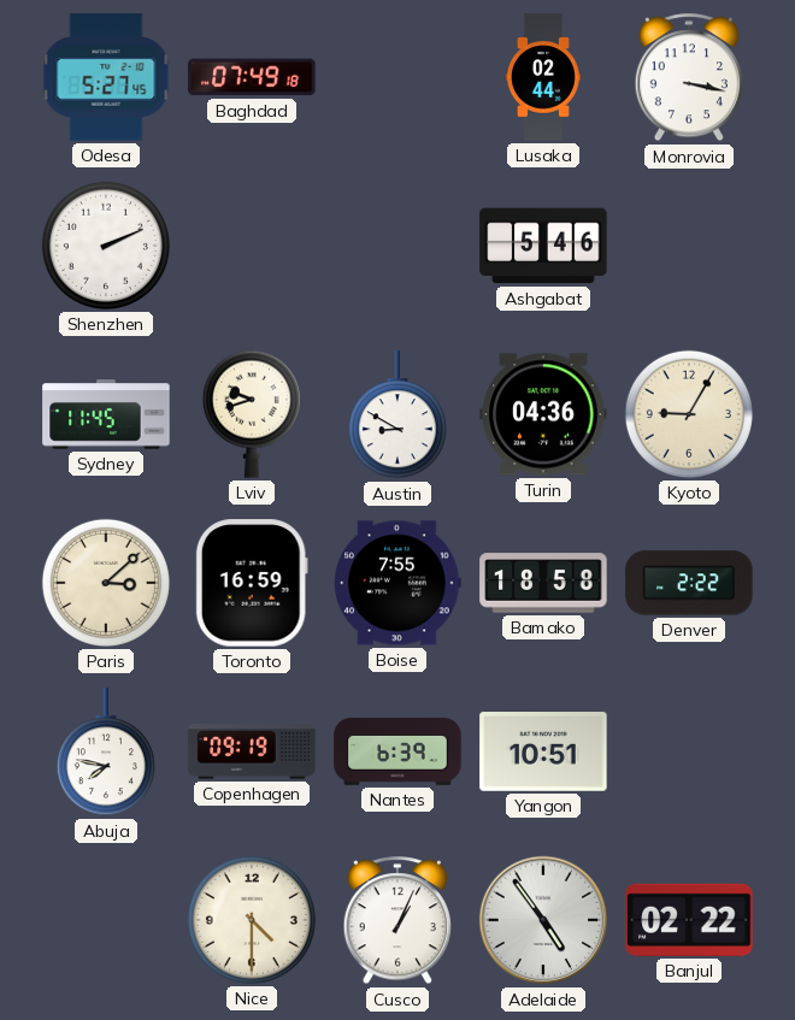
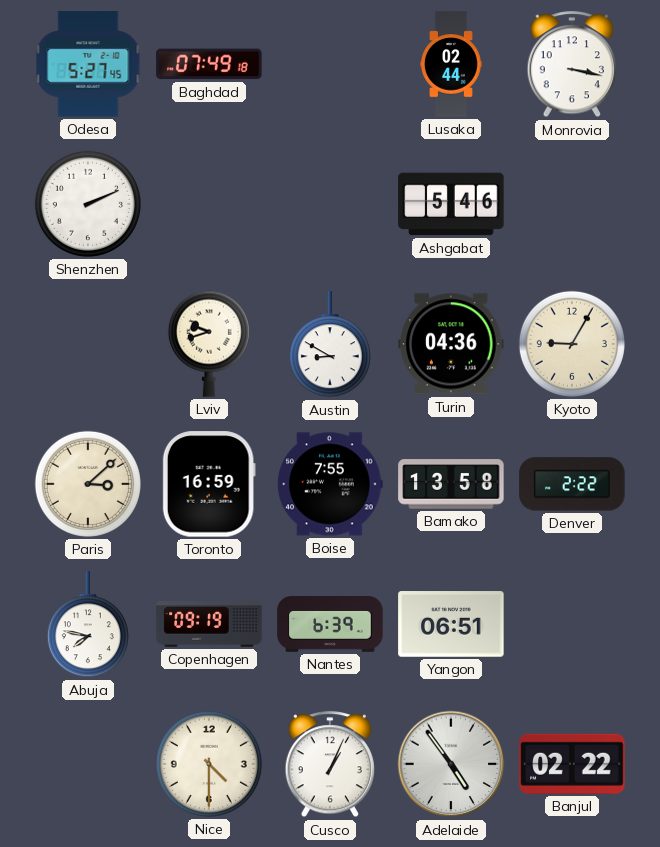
Sydney: 11:45 -> none
Bamako: 18:58 -> 13:58
Yangon: 10:51 -> 06:51
